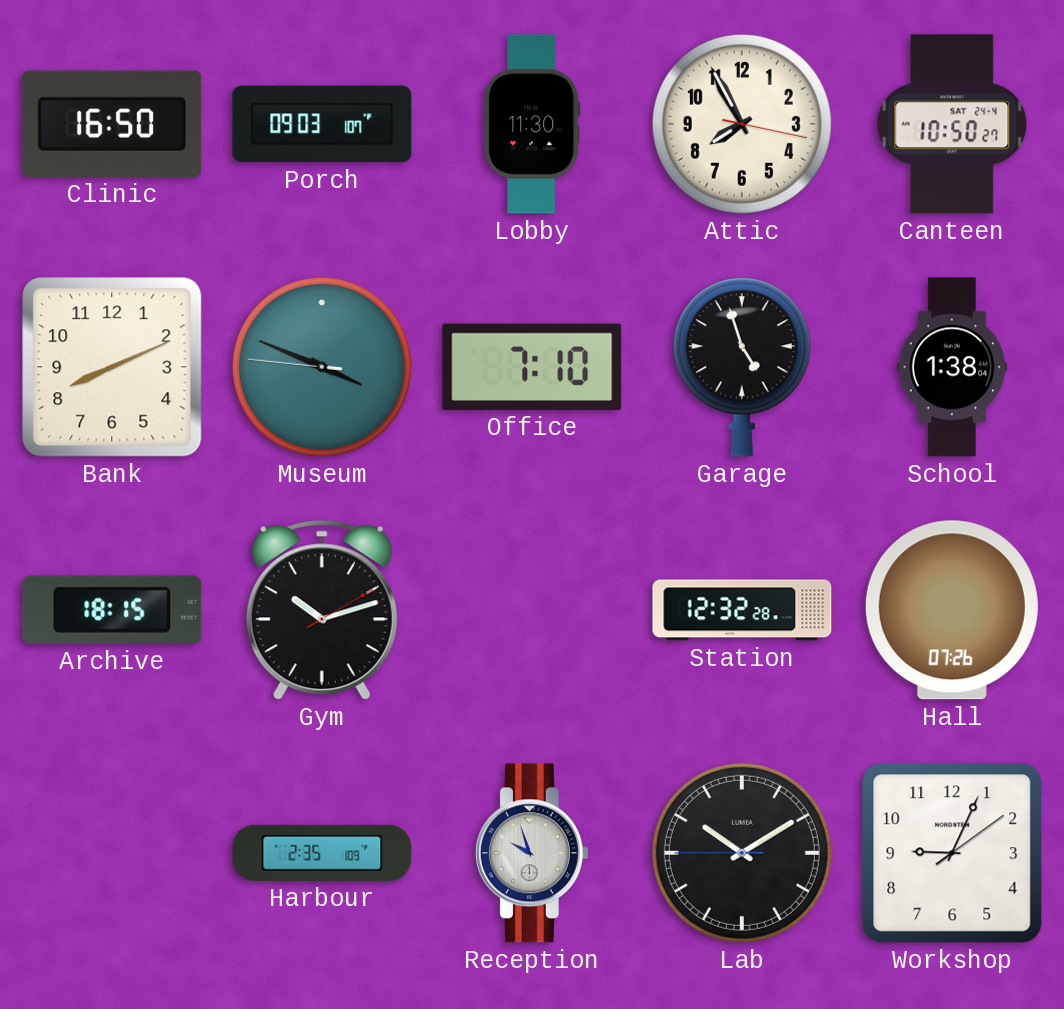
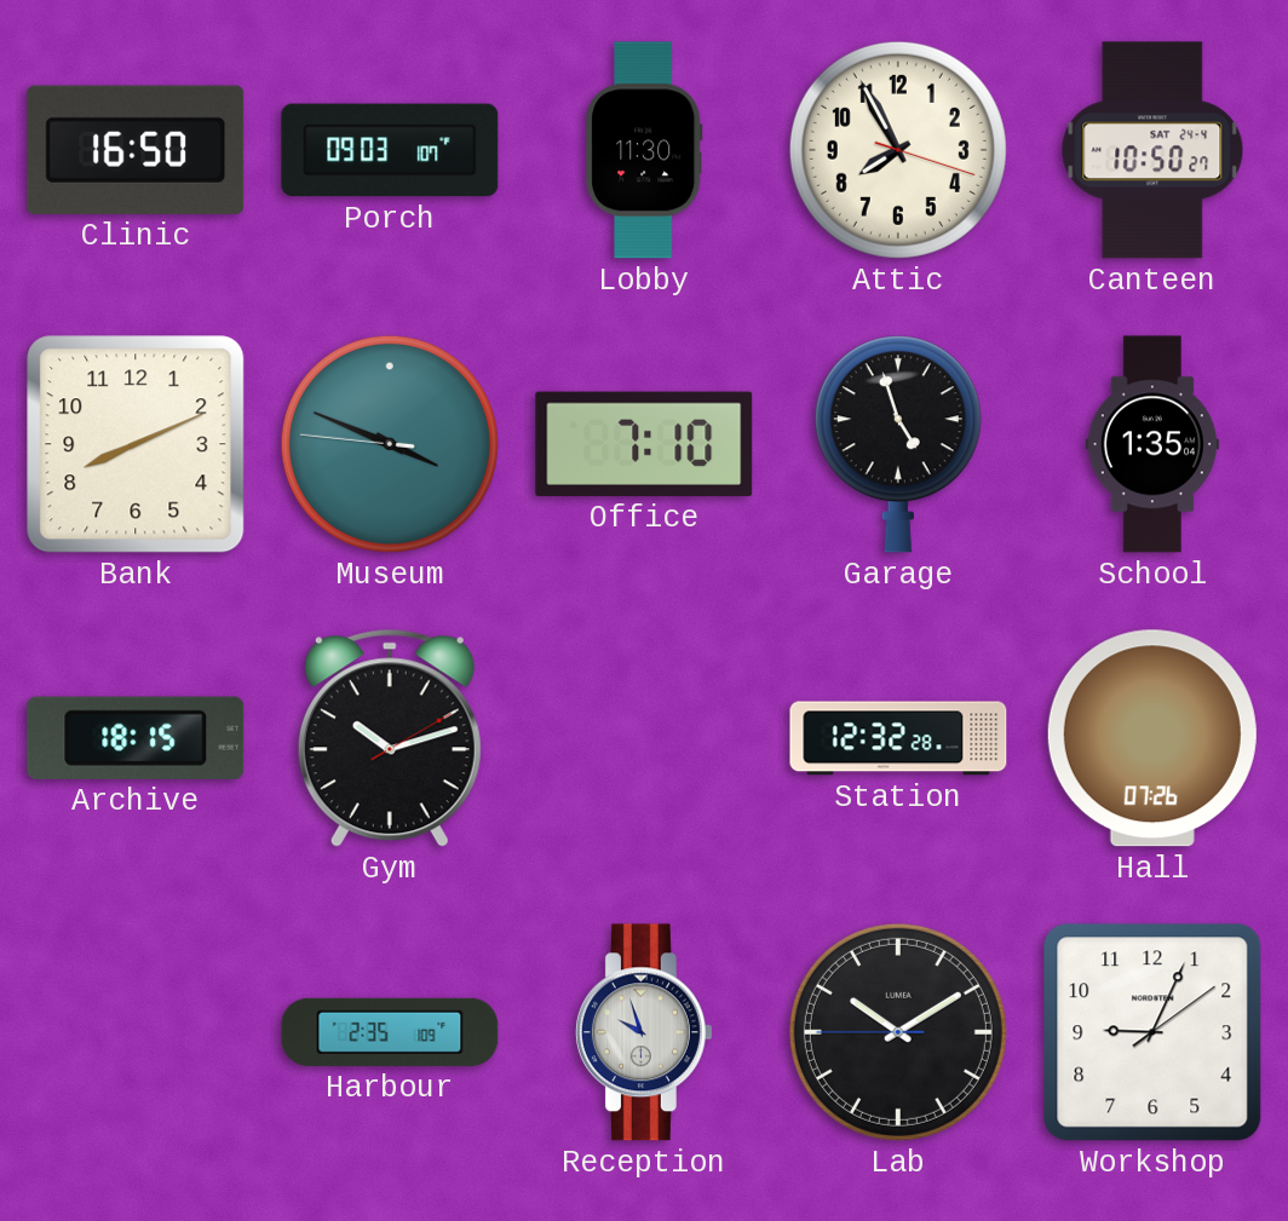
Attic: 7:55:17 -> 7:55:18
School: 1:38 -> 1:35
